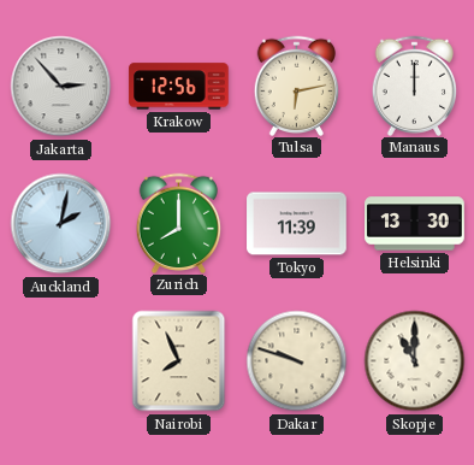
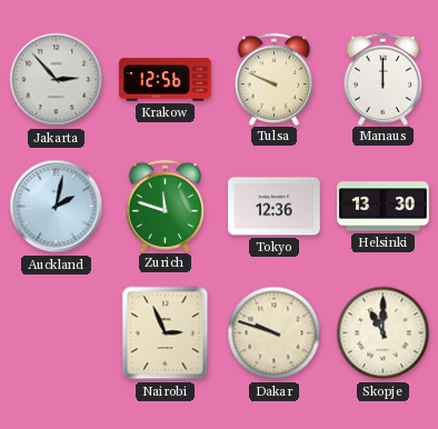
Tulsa: 6:13 -> 9:49
Zurich: 8:00 -> 11:48
Tokyo: 11:39 -> 12:36
Nairobi: 7:56 -> 2:56
